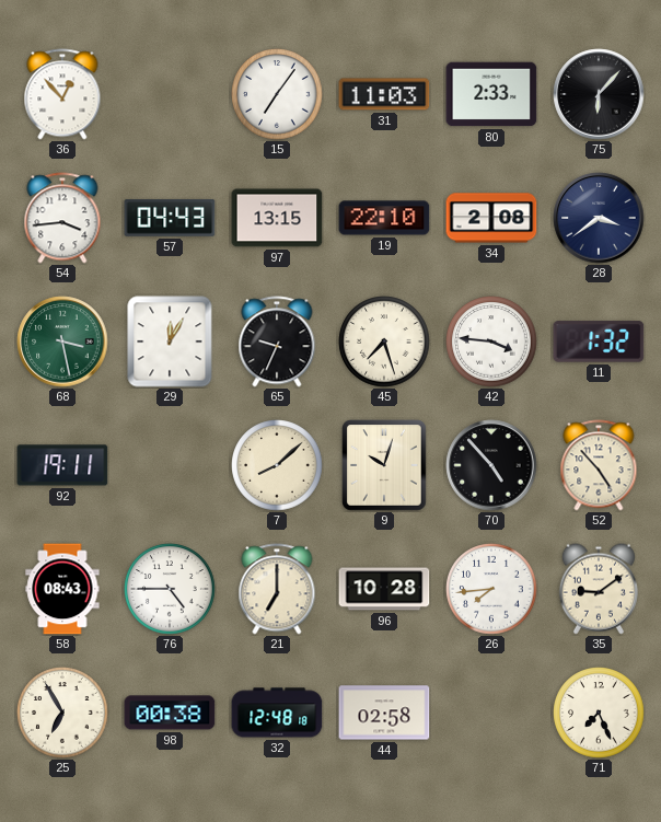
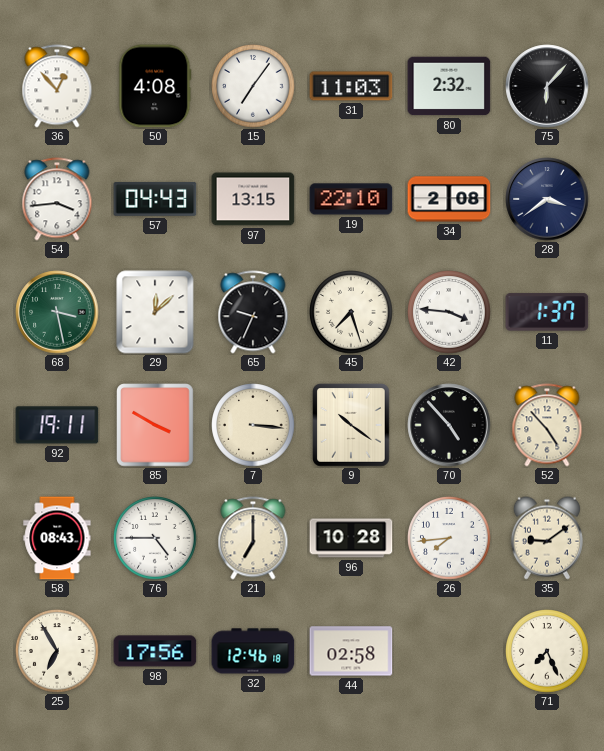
50: none -> 4:08
80: 2:33 -> 2:32
29: 12:05 -> 12:08
11: 1:32 -> 1:37
85: none -> 3:50
7: 8:08 -> 3:16
9: 10:03 -> 10:21
98: 00:38 -> 17:56
32: 12:48 -> 12:46
